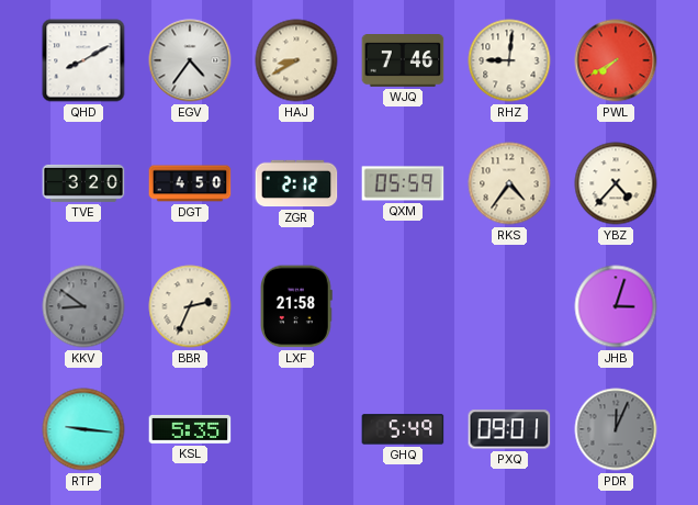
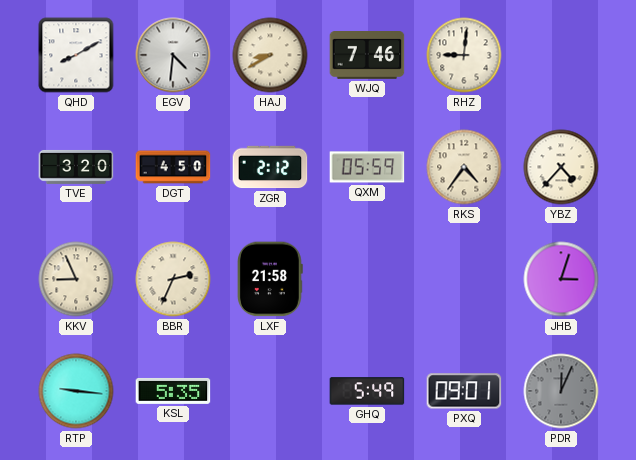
EGV: 4:36 -> 4:31
PWL: 7:40 -> none
KKV: 8:51 -> 8:56
KKV dial: grey -> cream
